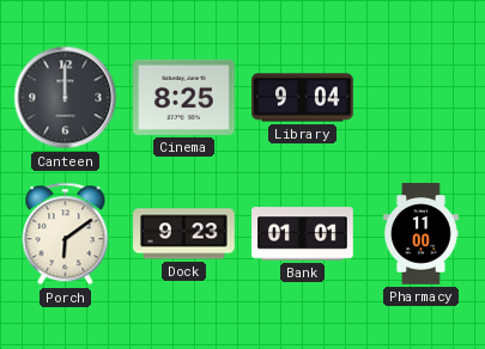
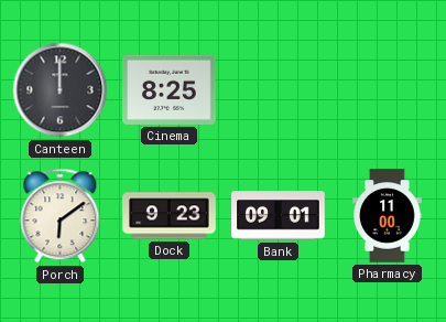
Library: 9:04 -> none
Bank: 01:01 -> 09:01
